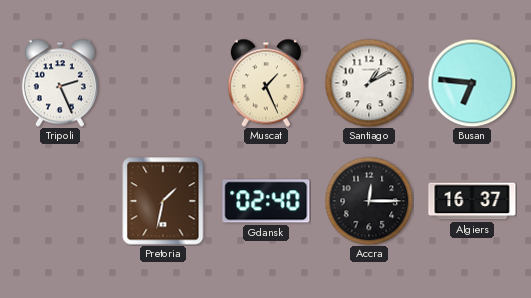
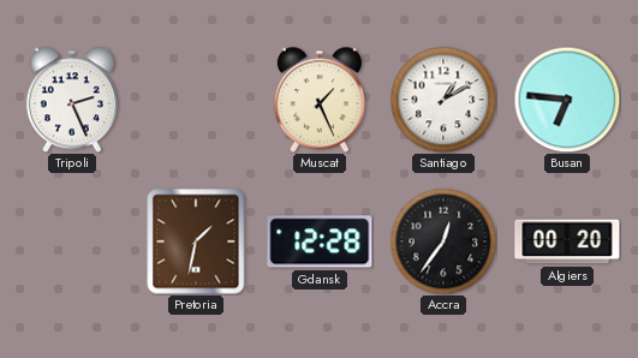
Gdansk: 02:40 -> 12:28
Accra: 12:15 -> 12:36
Algiers: 16:37 -> 00:20
